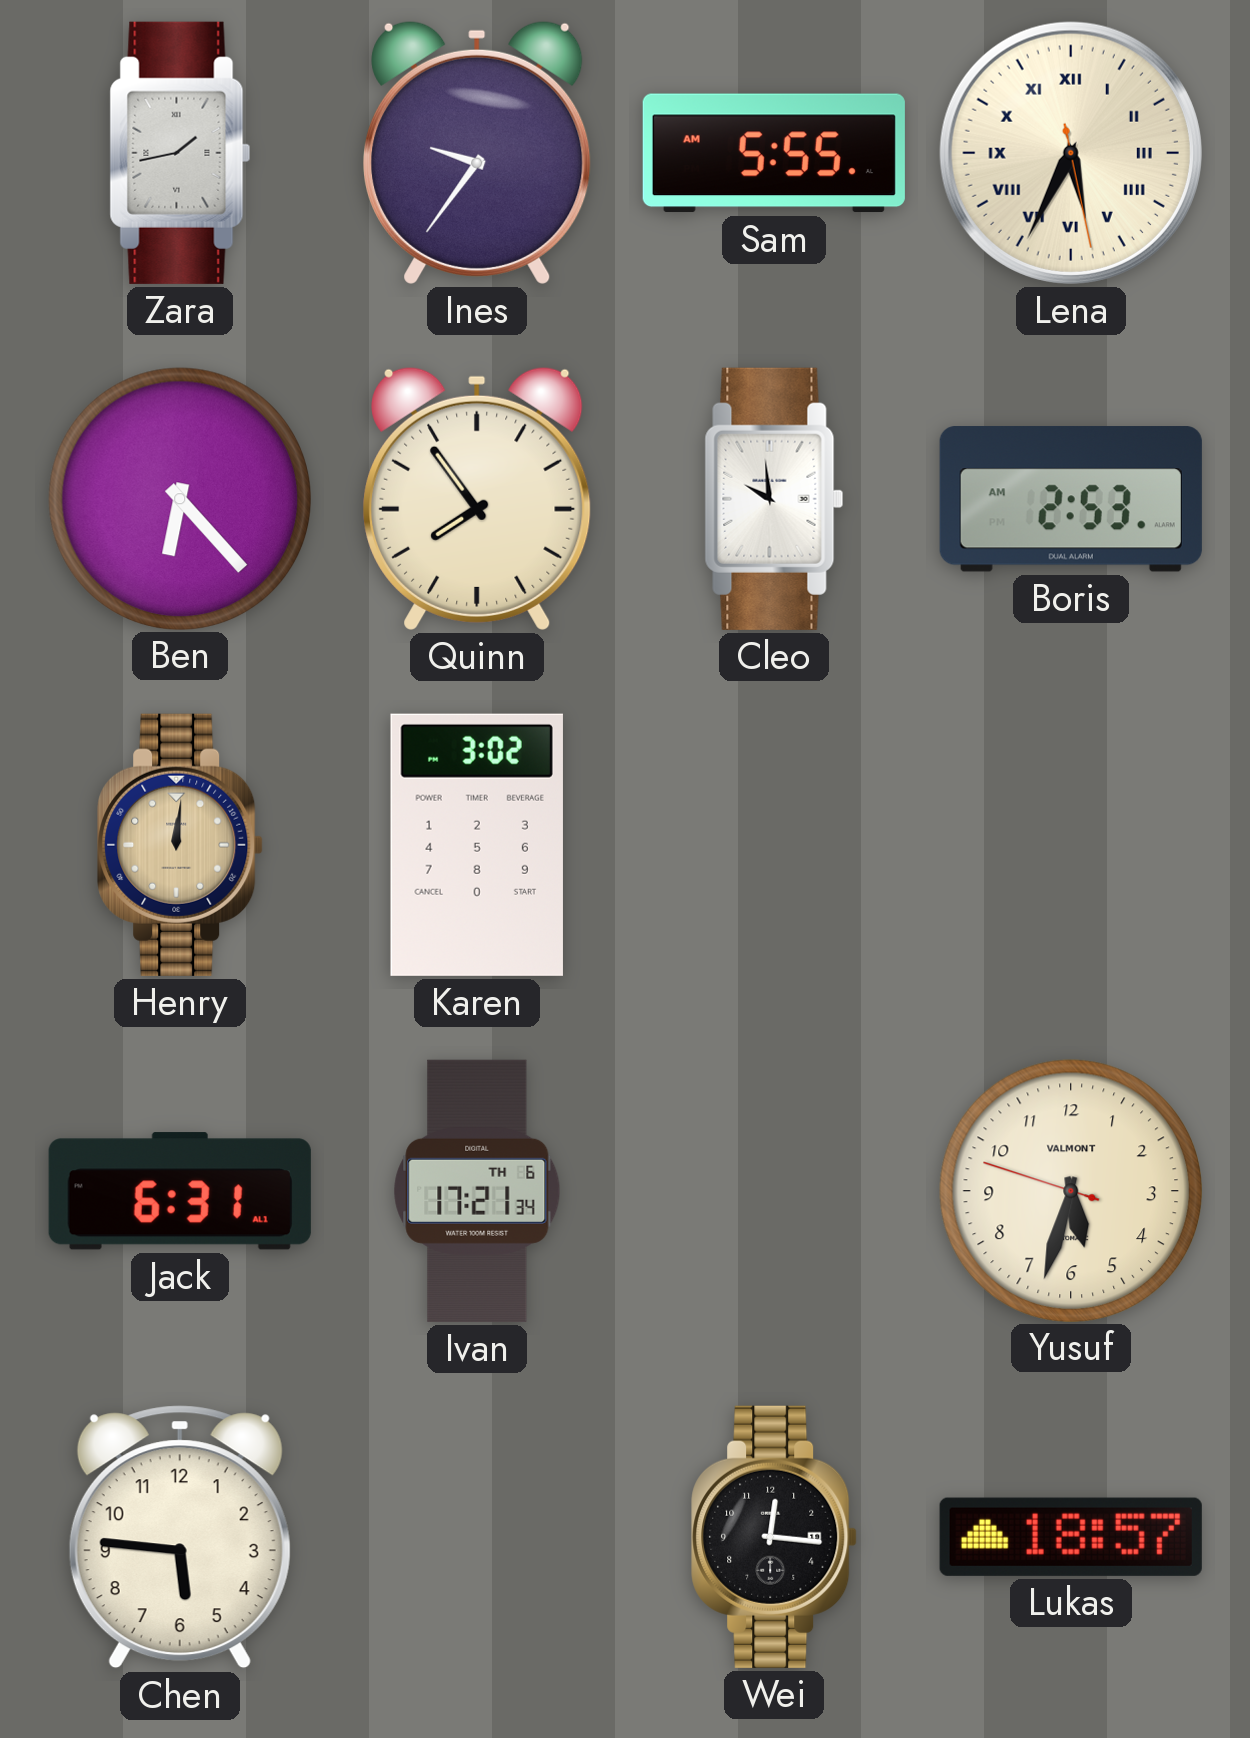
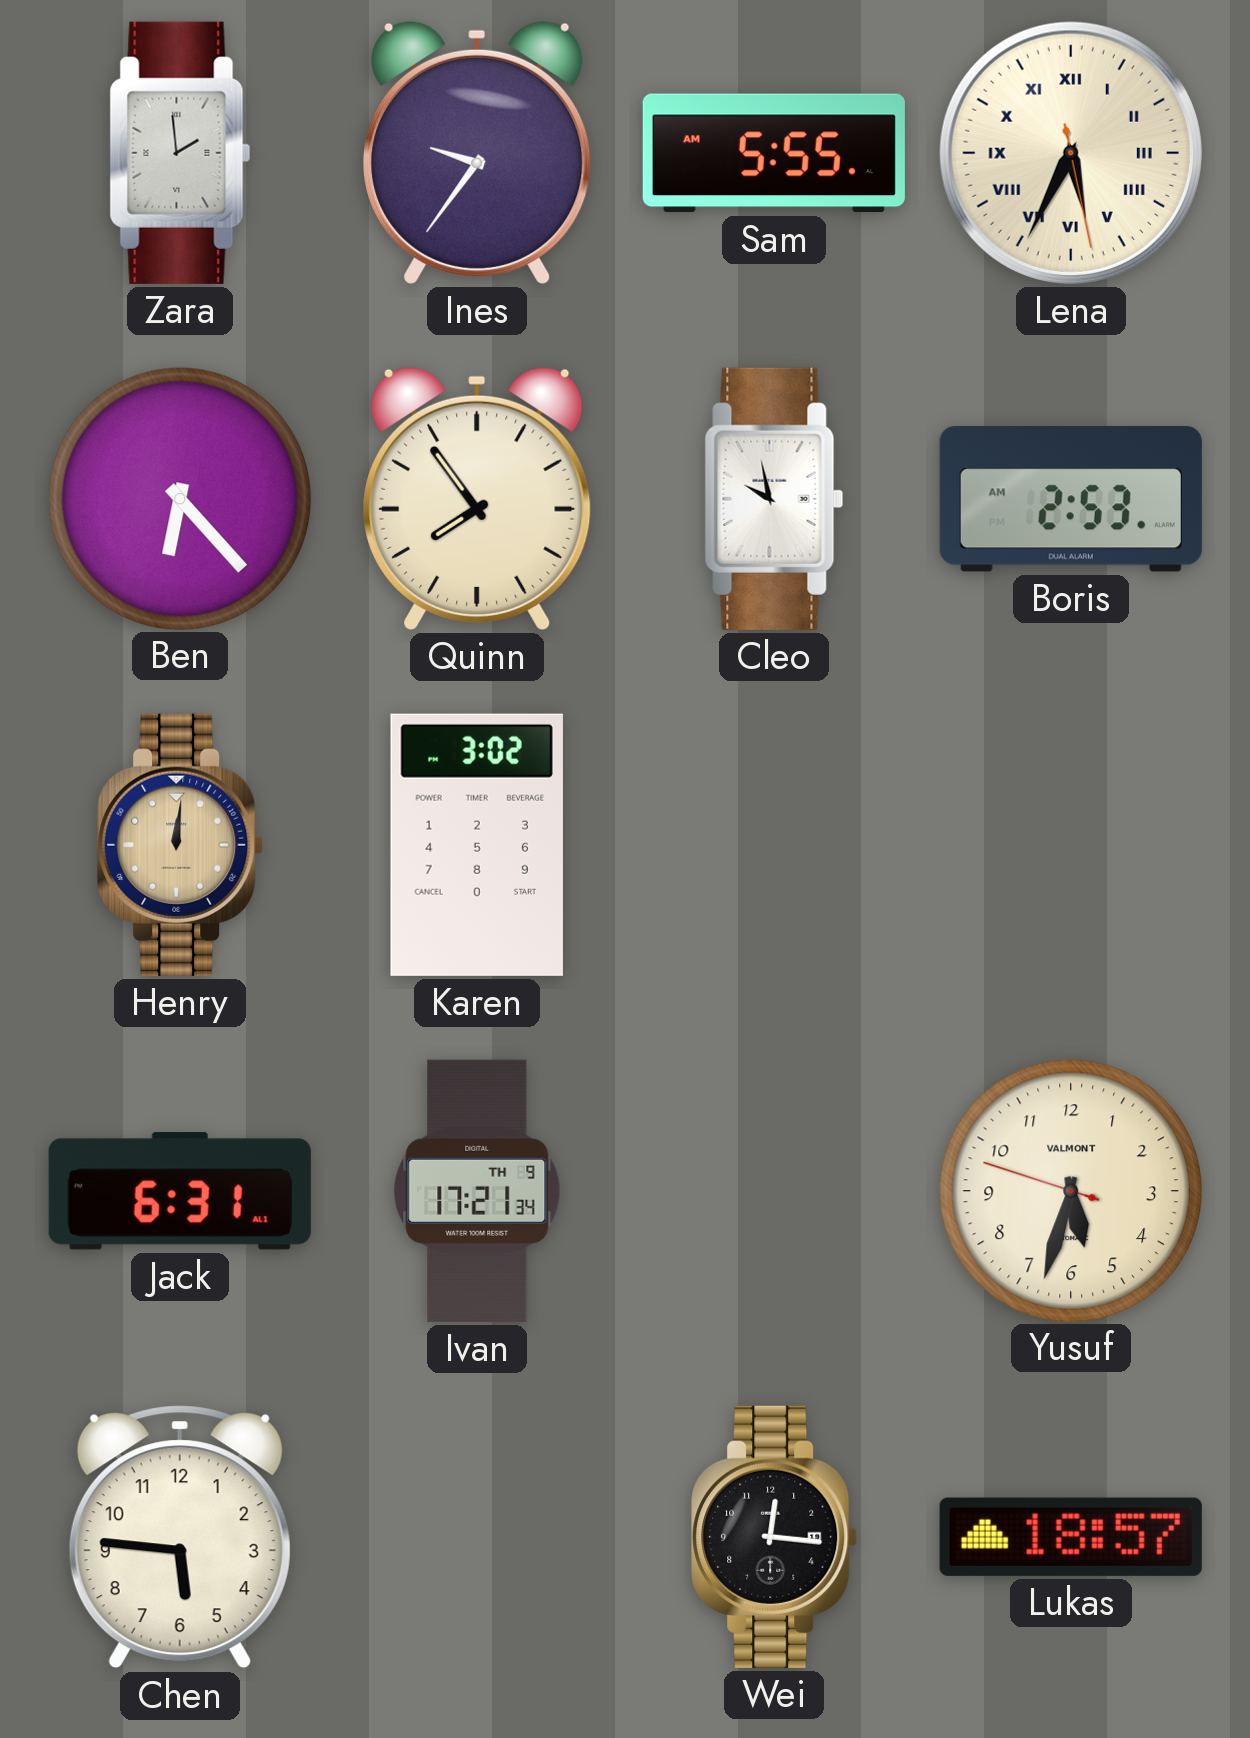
Zara: 1:43 -> 1:59
Cleo: 9:59 -> 9:58
Ivan date: TH 6 -> TH 9
